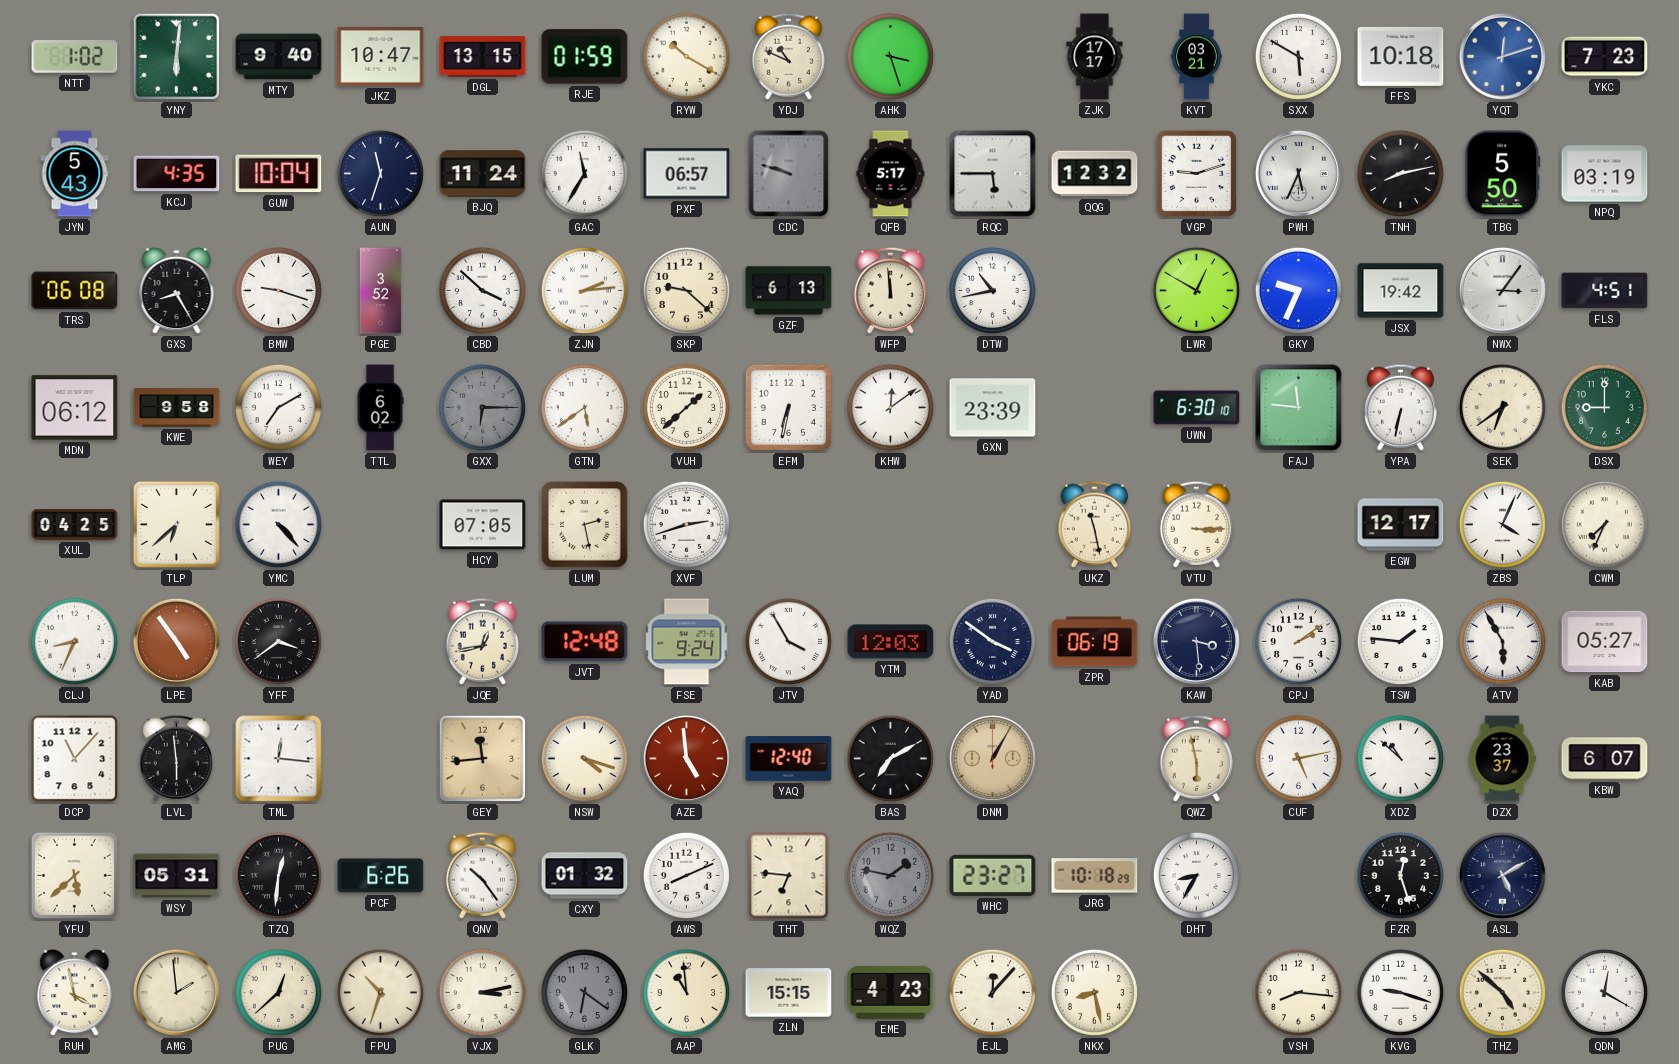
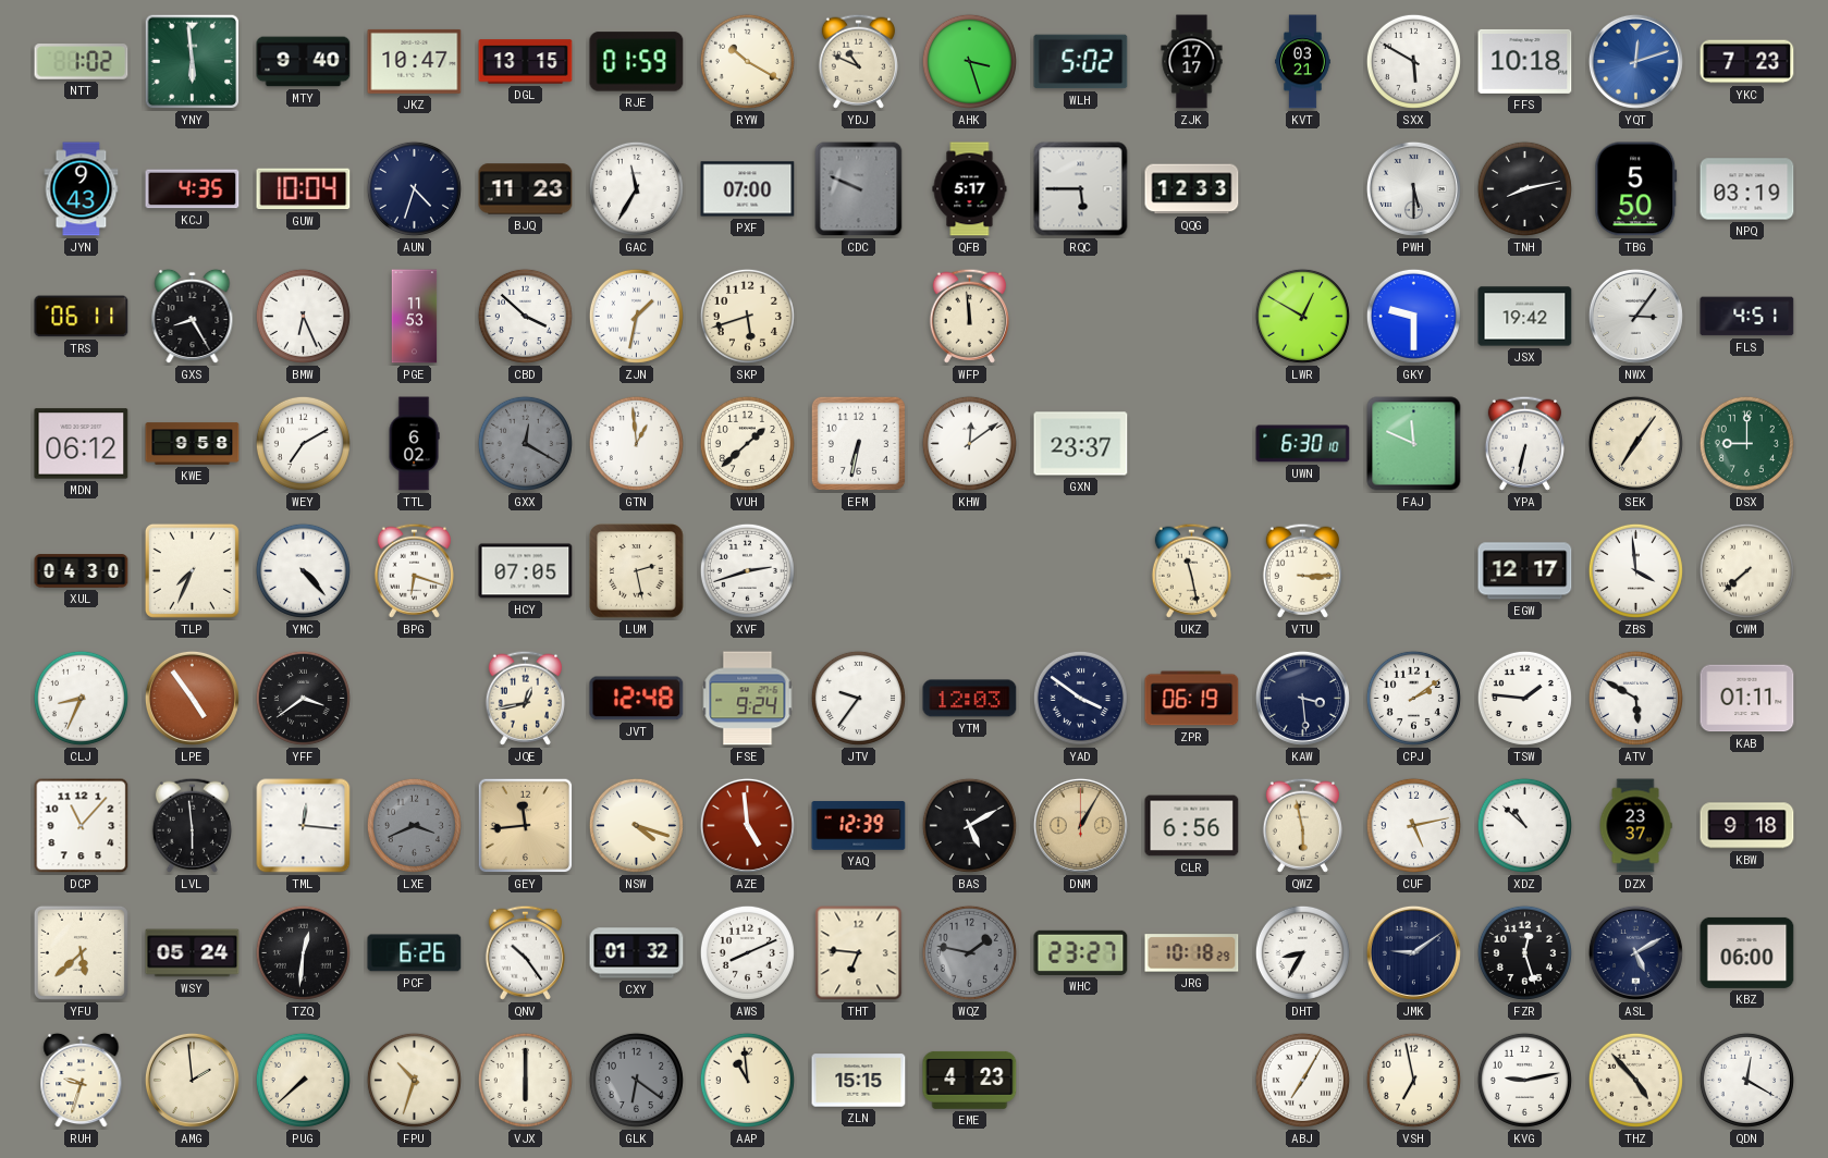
YNY: 6:01 -> 5:59
WLH: none -> 5:02
JYN: 5:43 -> 9:43
AUN: 11:33 -> 4:33
BJQ: 11:24 -> 11:23
PXF: 06:57 -> 07:00
CDC: 9:48 -> 9:49
QQG: 12:32 -> 12:33
VGP: 9:12 -> none
PWH: 5:34 -> 5:30
TRS: 06:08 -> 06:11
BMW: 9:18 -> 6:26
PGE: 3:52 -> 11:53
ZJN: 2:14 -> 1:32
SKP: 9:22 -> 5:42
GZF: 6:13 -> none
DTW: 10:43 -> none
GKY: 9:34 -> 9:30
GXX: 6:15 -> 12:20
GTN: 5:39 -> 12:59
GXN: 23:39 -> 23:37
FAJ: 11:46 -> 11:49
SEK: 6:39 -> 7:06
XUL: 04:25 -> 04:30
TLP: 6:38 -> 7:34
BPG: none -> 6:18
ZBS: 4:04 -> 3:59
CWM: 7:34 -> 7:38
JTV: 3:55 -> 9:36
ATV: 5:55 -> 5:50
KAB: 05:27 -> 01:11
LXE: none -> 3:41
YAQ: 12:40 -> 12:39
BAS: 7:10 -> 5:10
CLR: none -> 6:56
KBW: 6:07 -> 9:18
WSY: 05:31 -> 05:24
JMK: none -> 9:09
KBZ: none -> 06:00
RUH: 3:58 -> 9:33
PUG: 12:38 -> 7:38
VJX: 3:13 -> 6:00
EJL: 12:07 -> none
NKX: 8:28 -> none
ABJ: none -> 7:05
VSH: 8:16 -> 6:58
KVG: 9:18 -> 9:13
THZ: 4:52 -> 4:53
